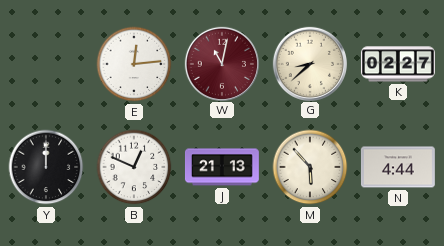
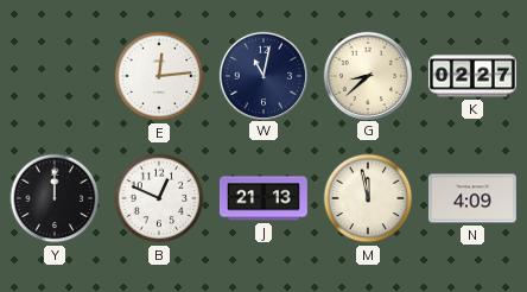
W dial: burgundy -> navy
M: 5:53 -> 11:58
N: 4:44 -> 4:09
